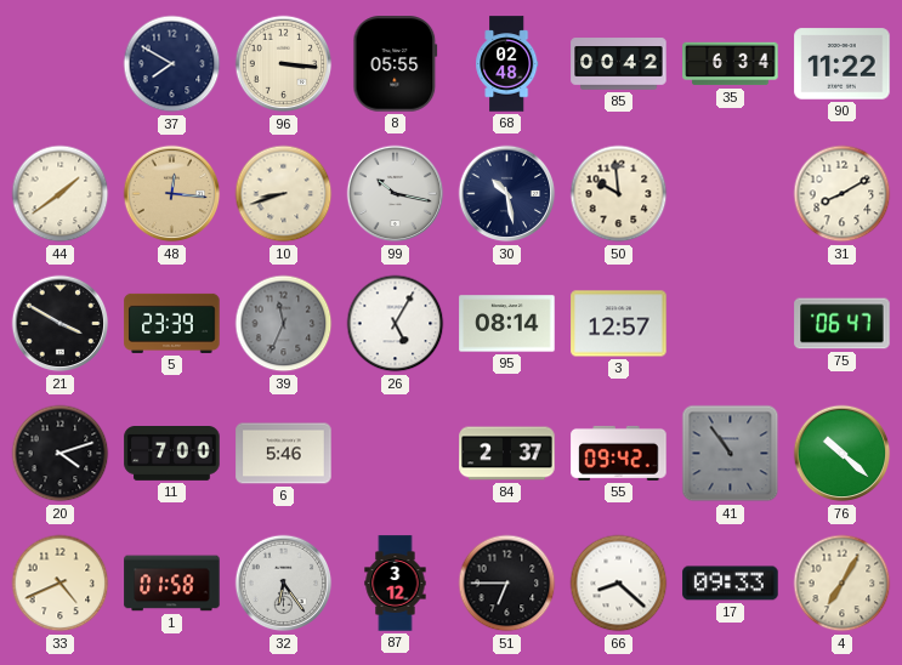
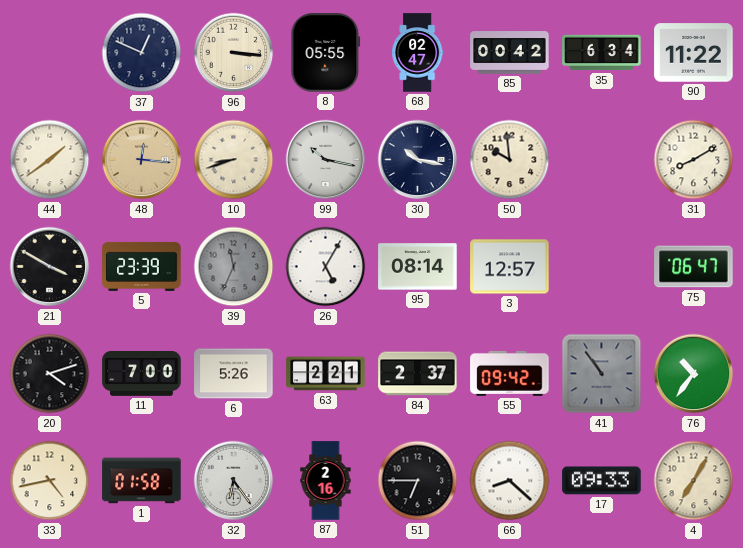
37: 7:50 -> 12:49
68: 02:48 -> 02:47
30: 10:28 -> 10:17
6: 5:46 -> 5:26
63: none -> 2:21
76: 10:22 -> 10:36
33: 4:41 -> 4:43
87: 3:12 -> 2:16
